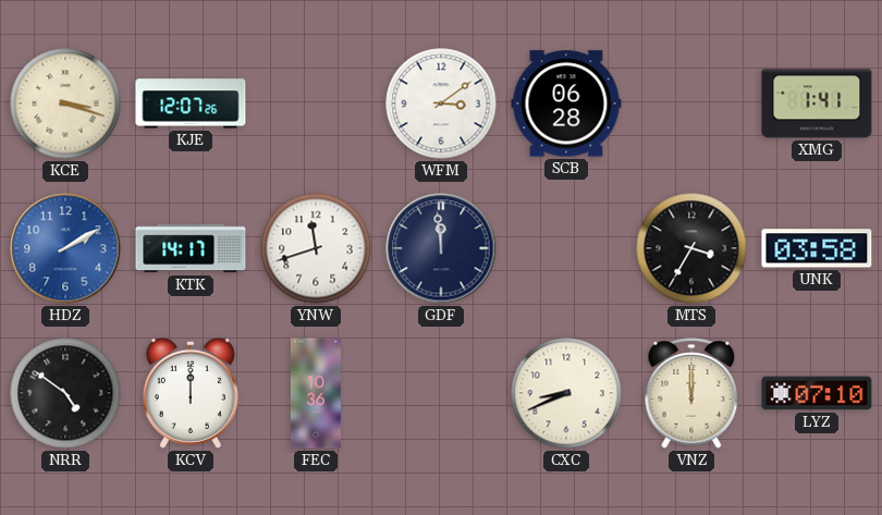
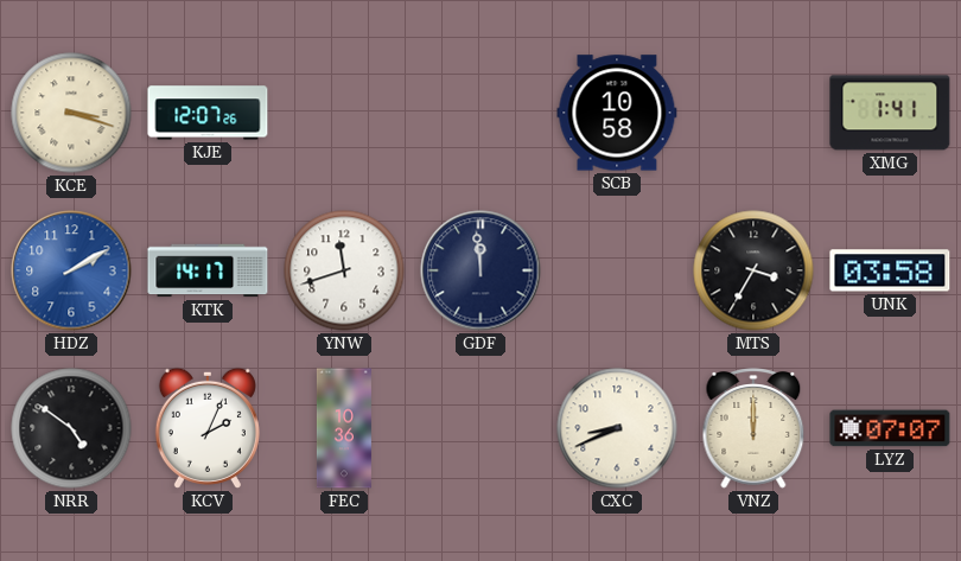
WFM: 3:09 -> none
SCB: 06:28 -> 10:58
KCV: 12:00 -> 2:04
LYZ: 07:10 -> 07:07
